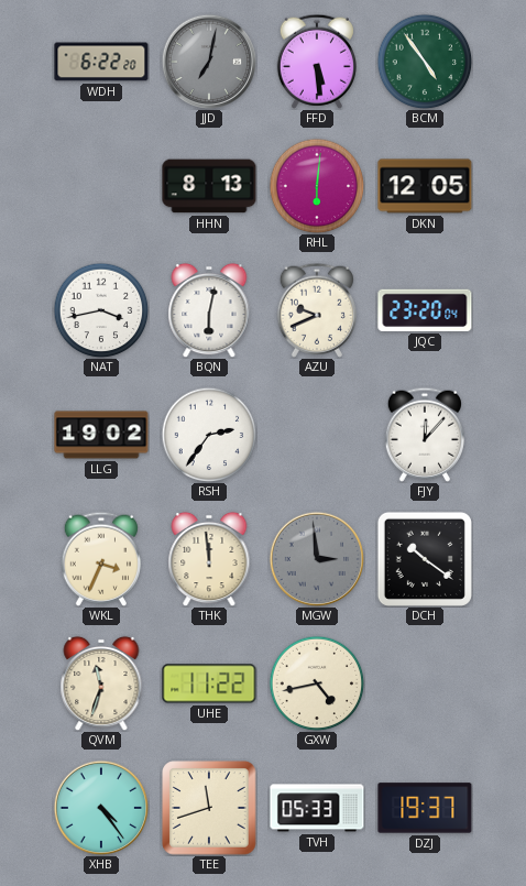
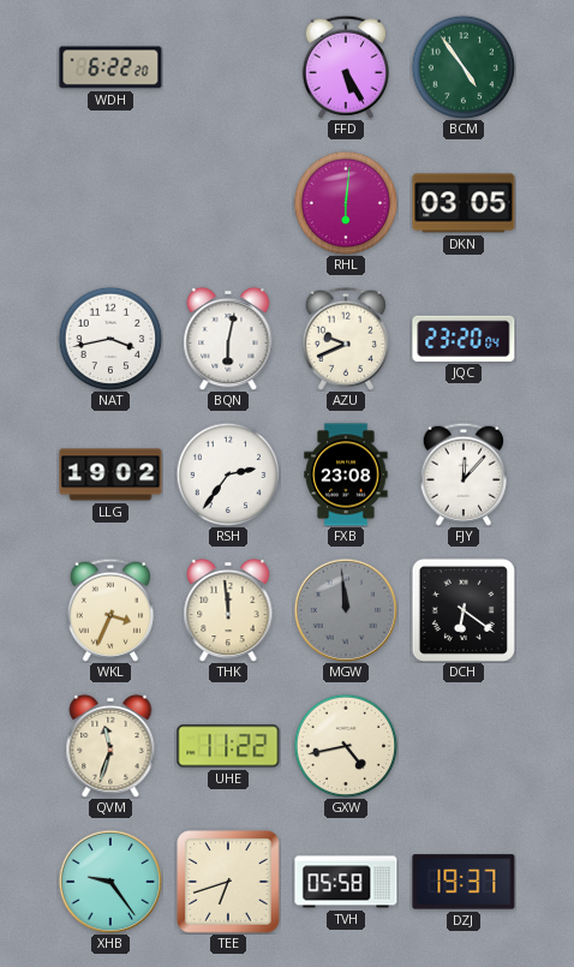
JJD: 7:02 -> none
FFD: 5:29 -> 5:25
HHN: 8:13 -> none
DKN: 12:05 -> 03:05
FXB: none -> 23:08
MGW: 2:59 -> 11:59
DCH: 10:21 -> 6:21
XHB: 4:24 -> 9:24
TEE: 11:42 -> 6:42
TVH: 05:33 -> 05:58
